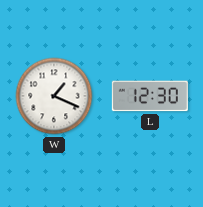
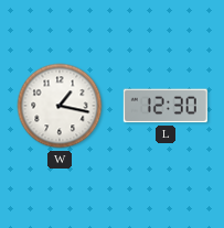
W: 1:19 -> 1:17
